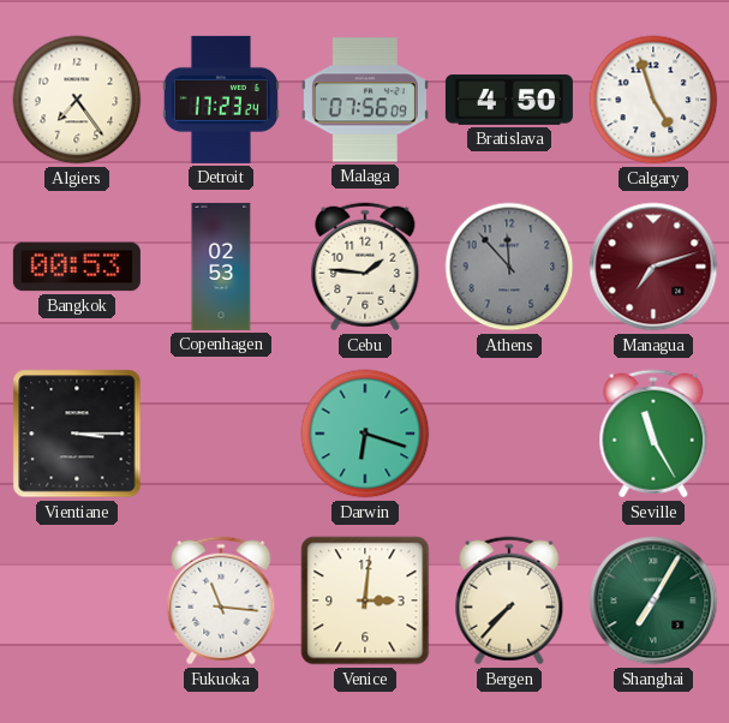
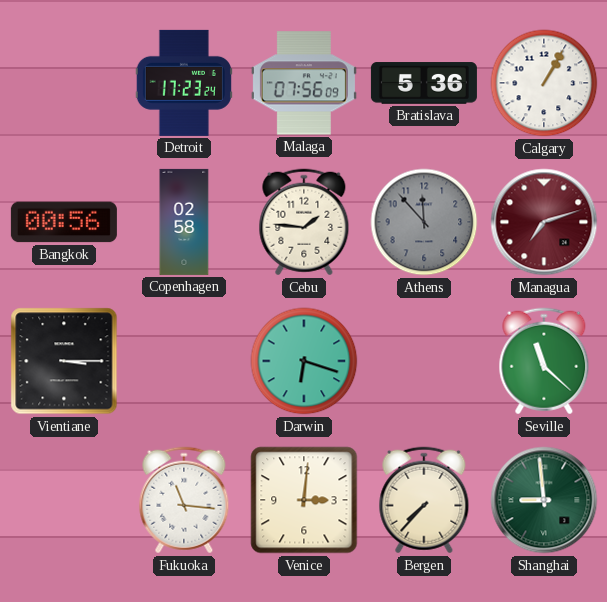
Algiers: 7:24 -> none
Bratislava: 4:50 -> 5:36
Calgary: 4:57 -> 1:05
Bangkok: 00:53 -> 00:56
Copenhagen: 02:53 -> 02:58
Seville: 11:25 -> 11:22
Shanghai: 7:05 -> 8:59
